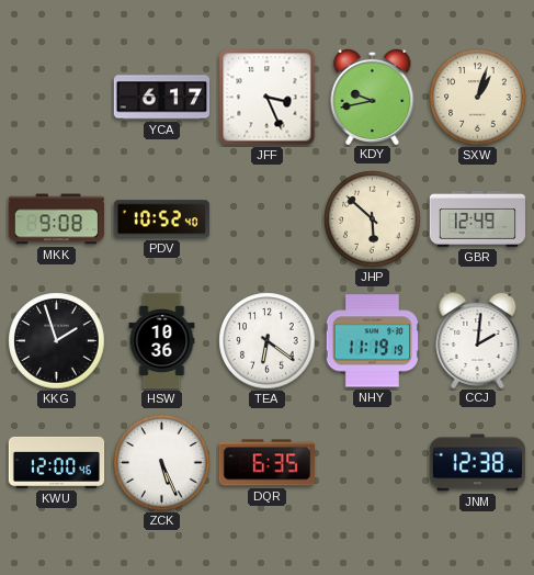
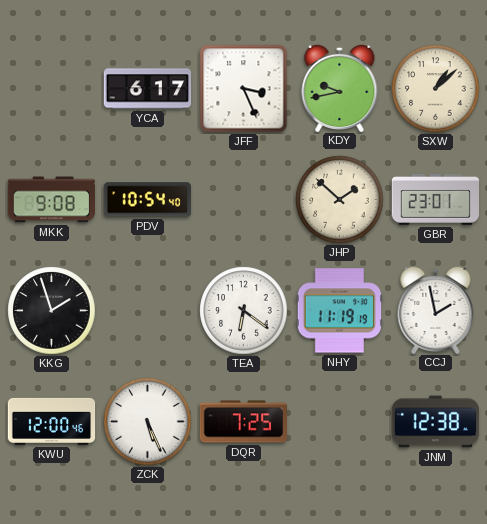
SXW: 1:03 -> 1:08
PDV: 10:52 -> 10:54
JHP: 5:52 -> 1:52
GBR: 12:49 -> 23:01
HSW: 10:36 -> none
CCJ: 2:01 -> 1:58
DQR: 6:35 -> 7:25
